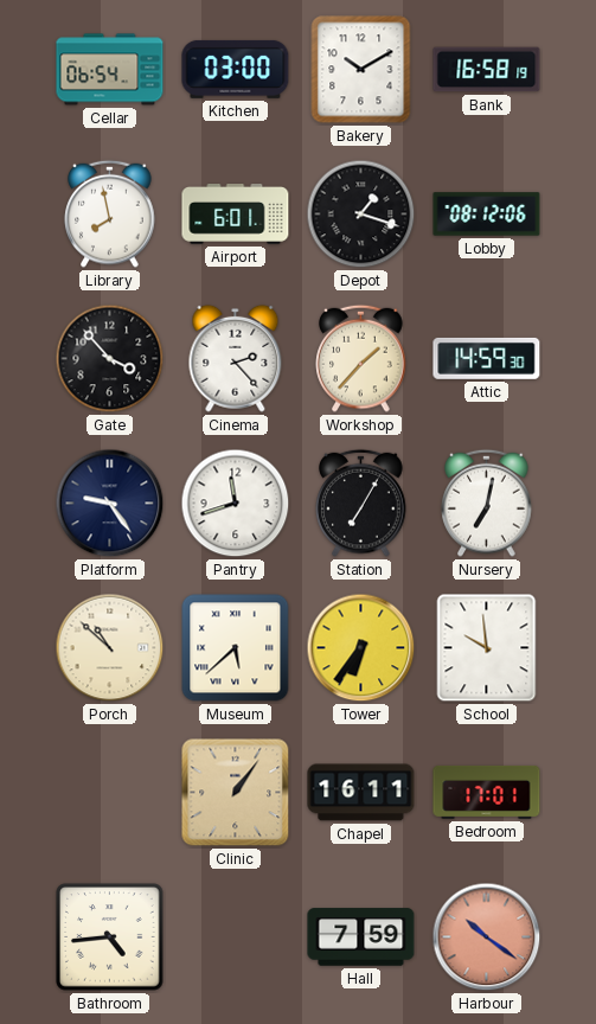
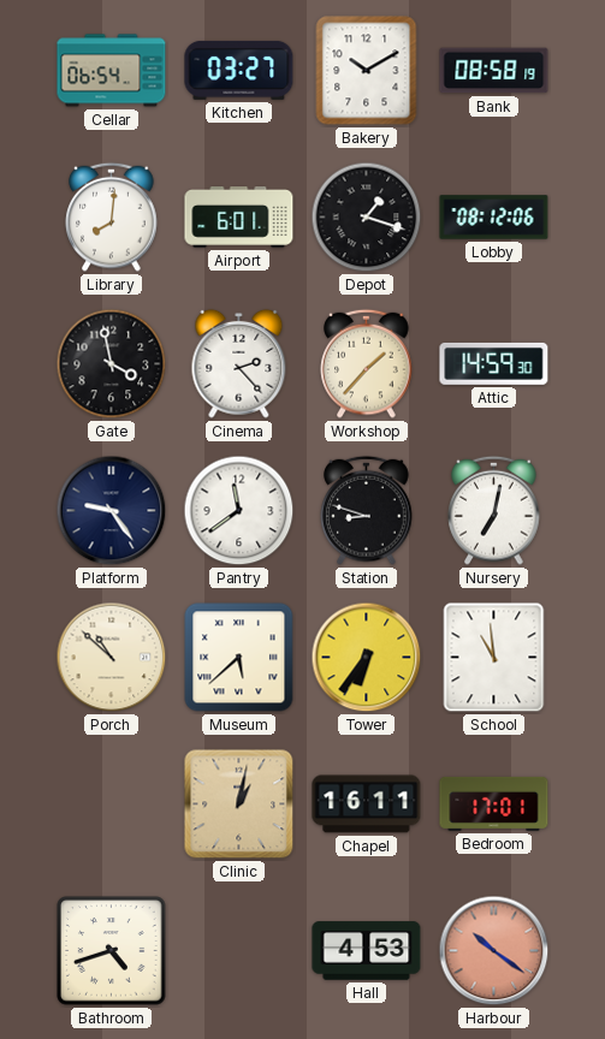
Kitchen: 03:00 -> 03:27
Bank: 16:58 -> 08:58
Library: 7:58 -> 8:01
Gate: 3:53 -> 3:58
Pantry: 11:42 -> 11:39
Station: 7:05 -> 8:48
School: 9:59 -> 10:59
Clinic: 1:06 -> 1:02
Bathroom: 4:44 -> 4:42
Hall: 7:59 -> 4:53
